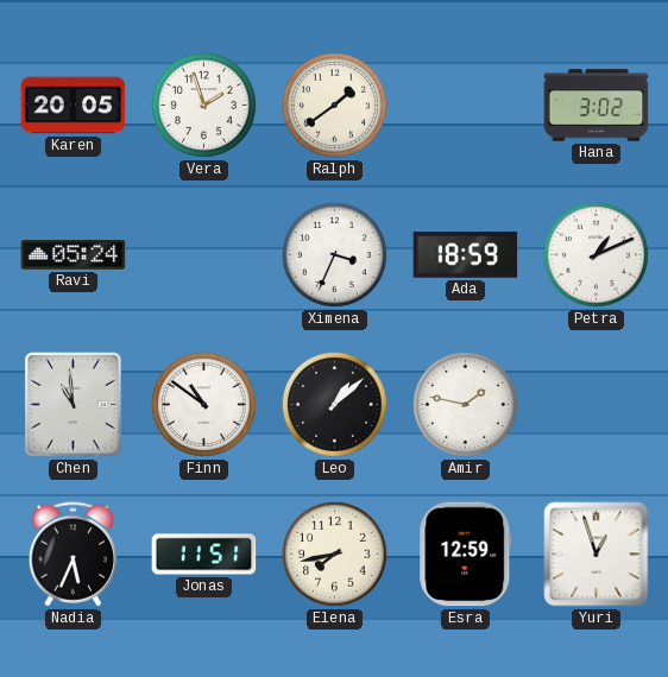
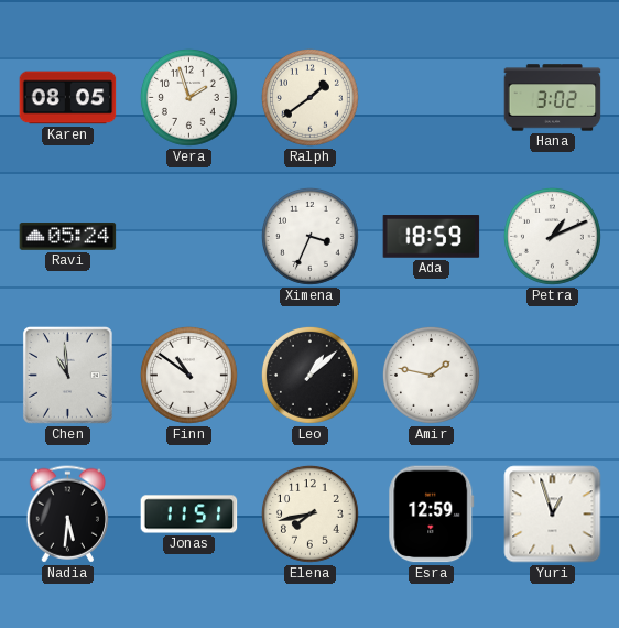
Karen: 20:05 -> 08:05
Nadia: 5:34 -> 5:31
